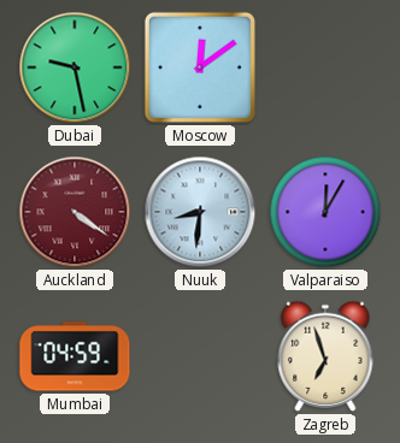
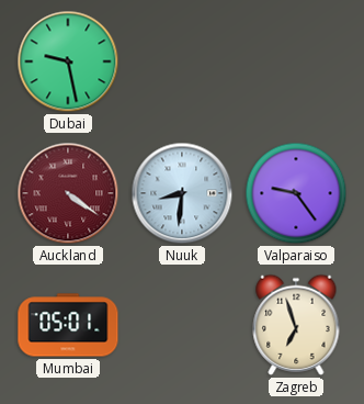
Moscow: 12:09 -> none
Valparaiso: 12:05 -> 9:24
Mumbai: 04:59 -> 05:01
